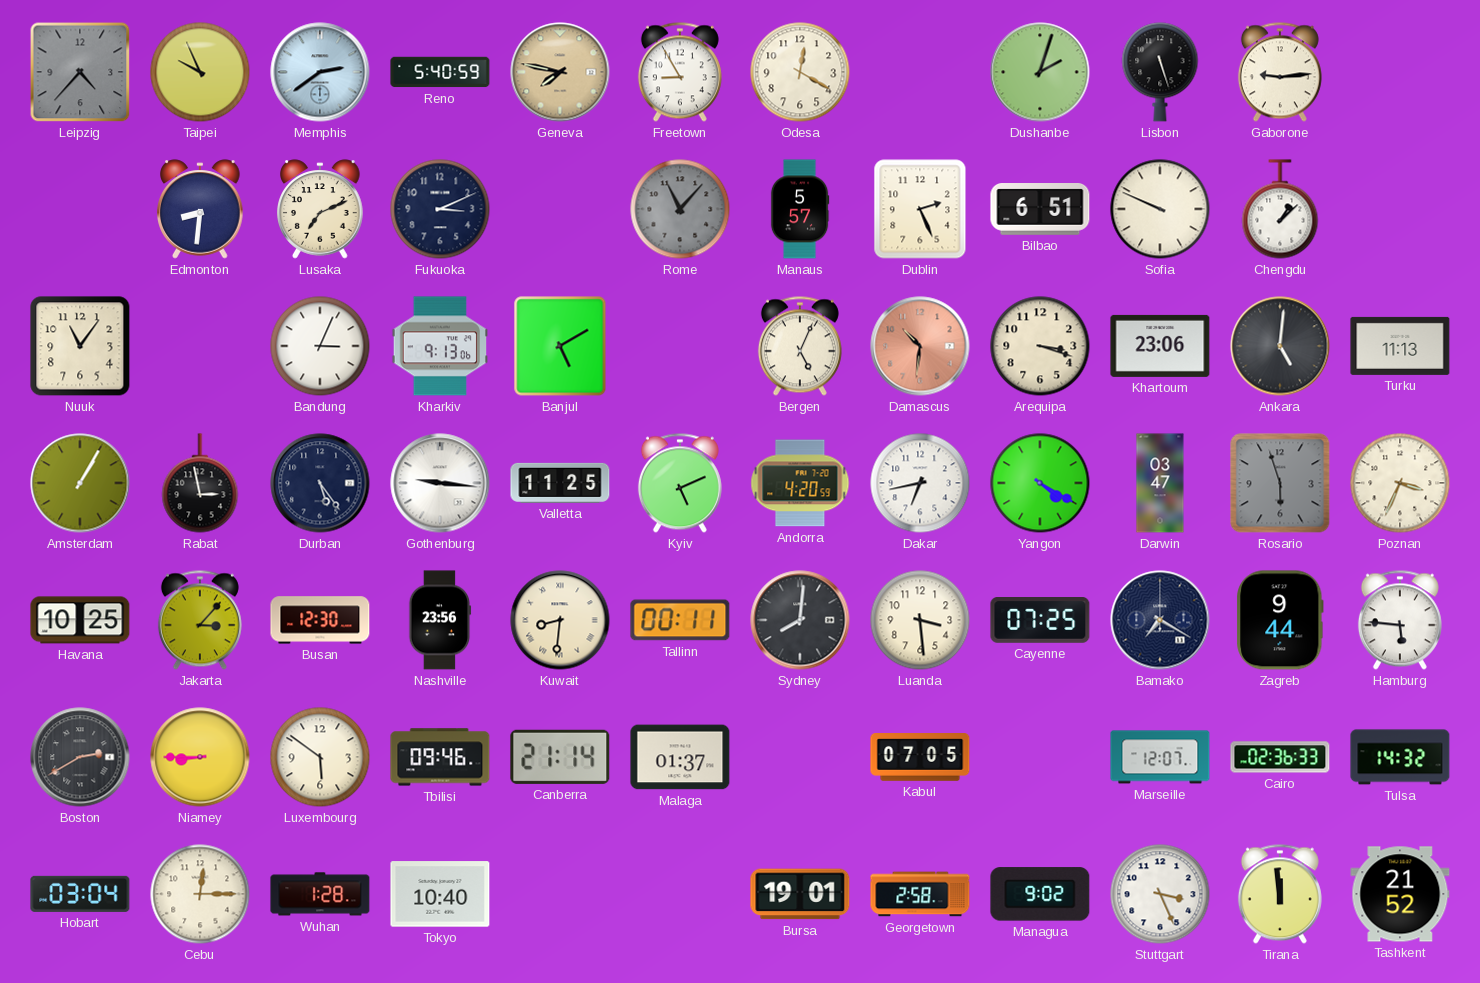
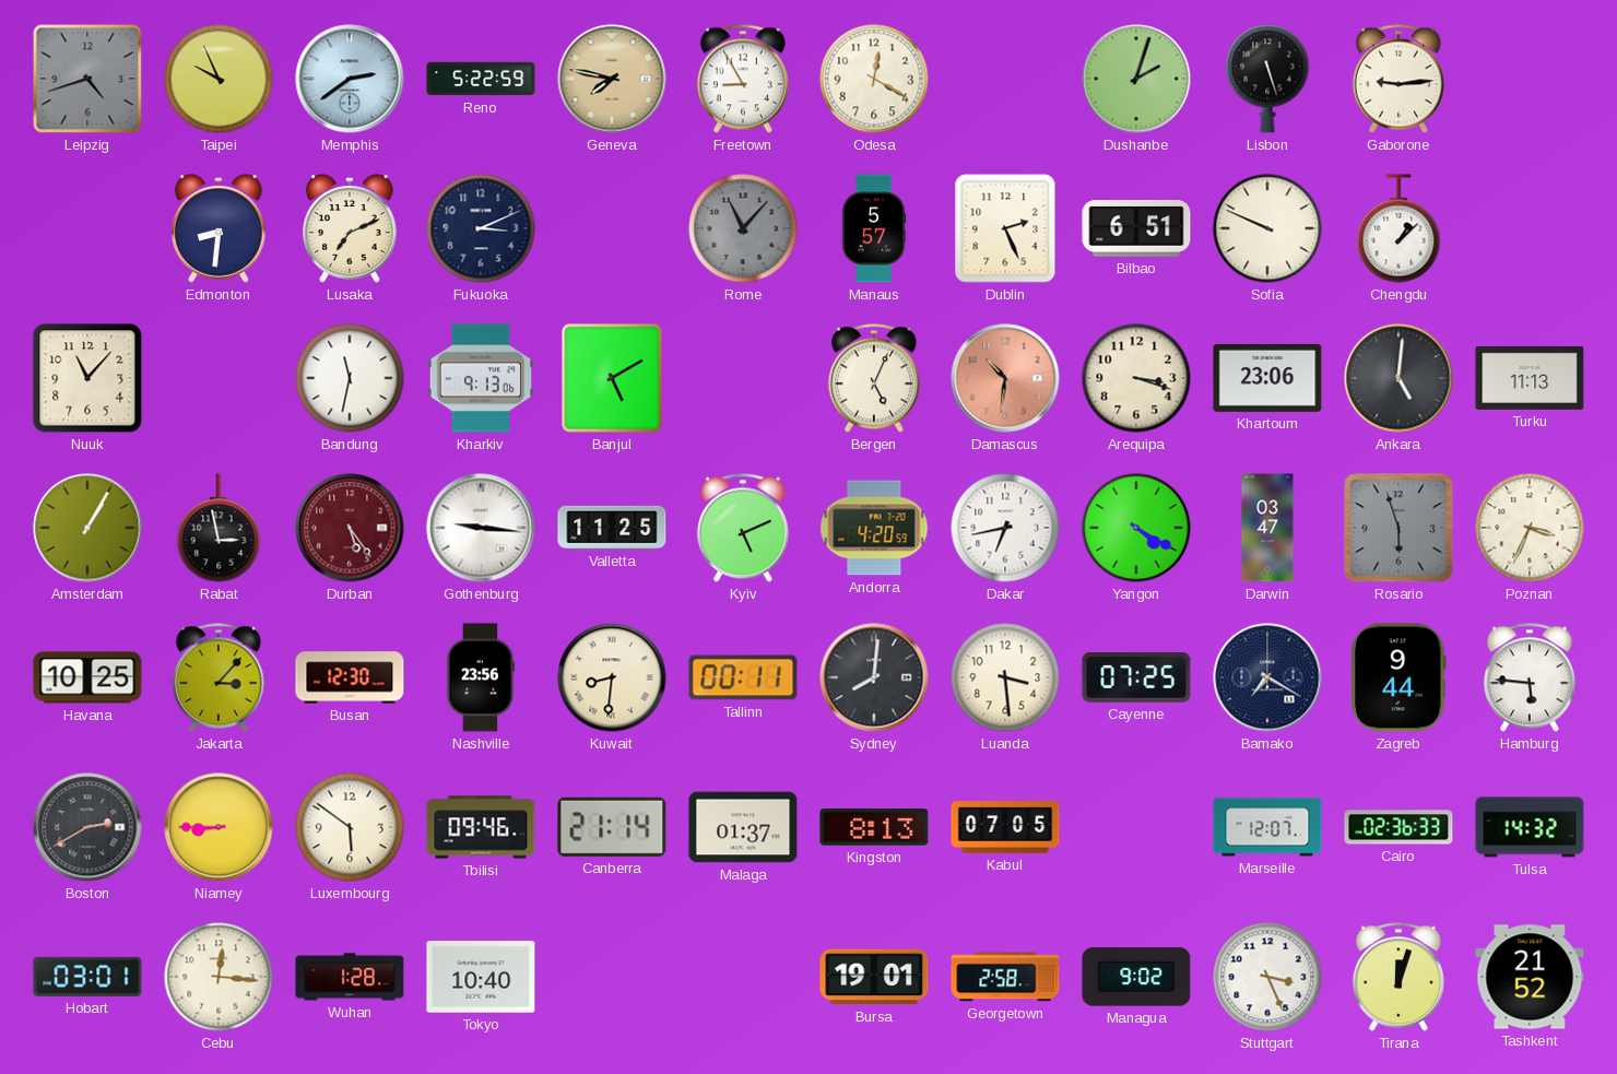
Leipzig: 4:37 -> 4:42
Reno: 5:40 -> 5:22
Nuuk: 11:06 -> 11:07
Bandung: 3:04 -> 11:32
Durban dial: navy -> burgundy
Kingston: none -> 8:13
Hobart: 03:04 -> 03:01
Cebu: 12:15 -> 12:16
Tirana: 11:59 -> 12:03
